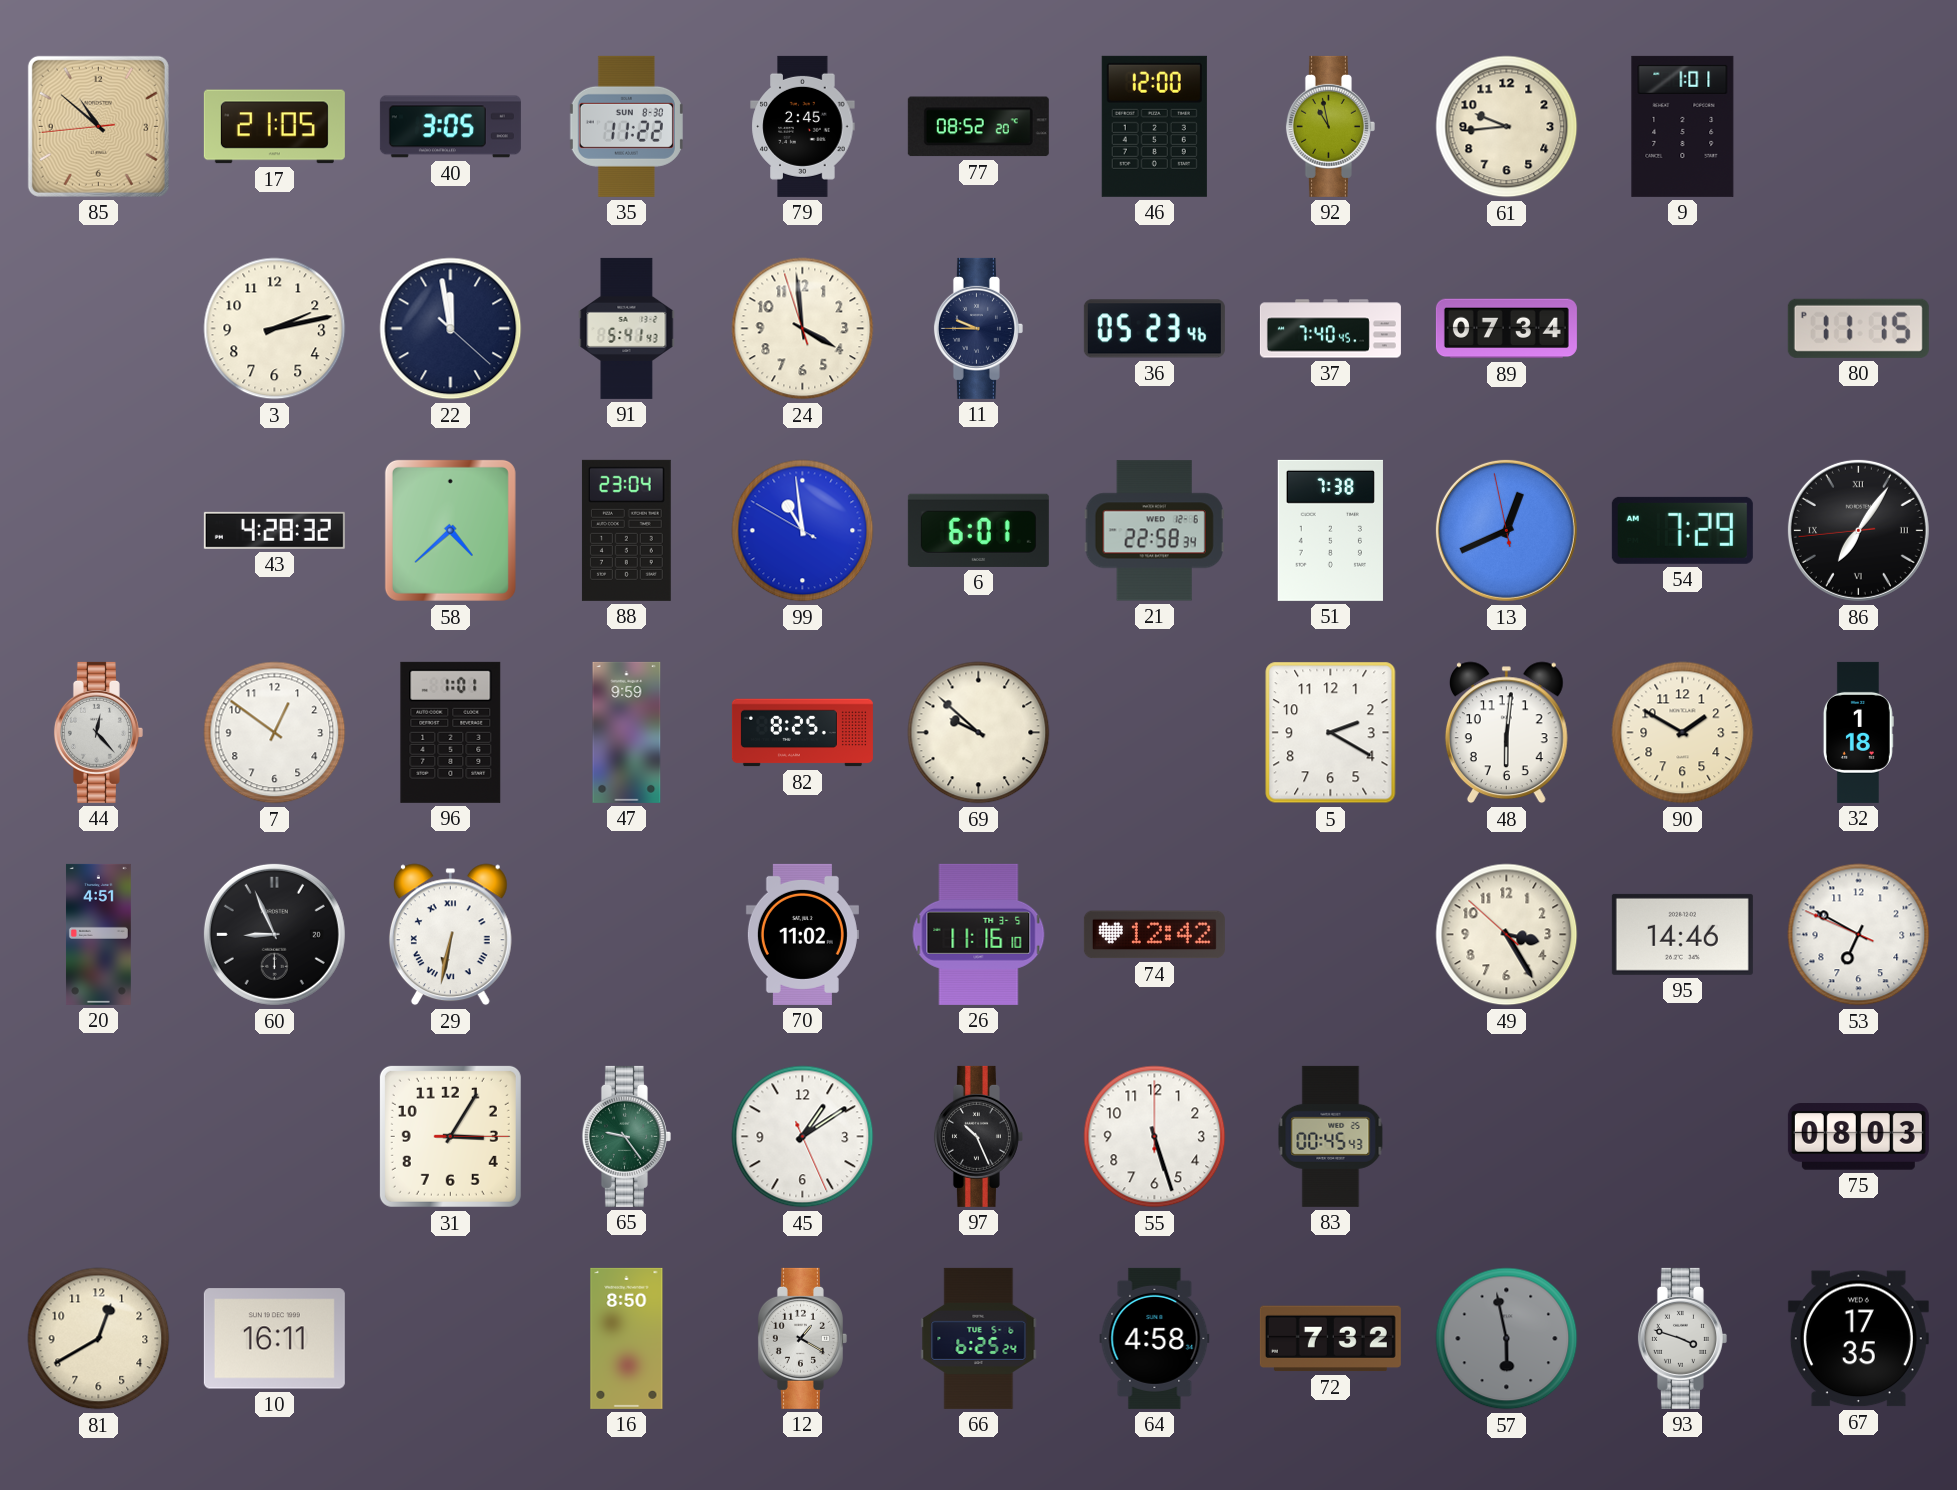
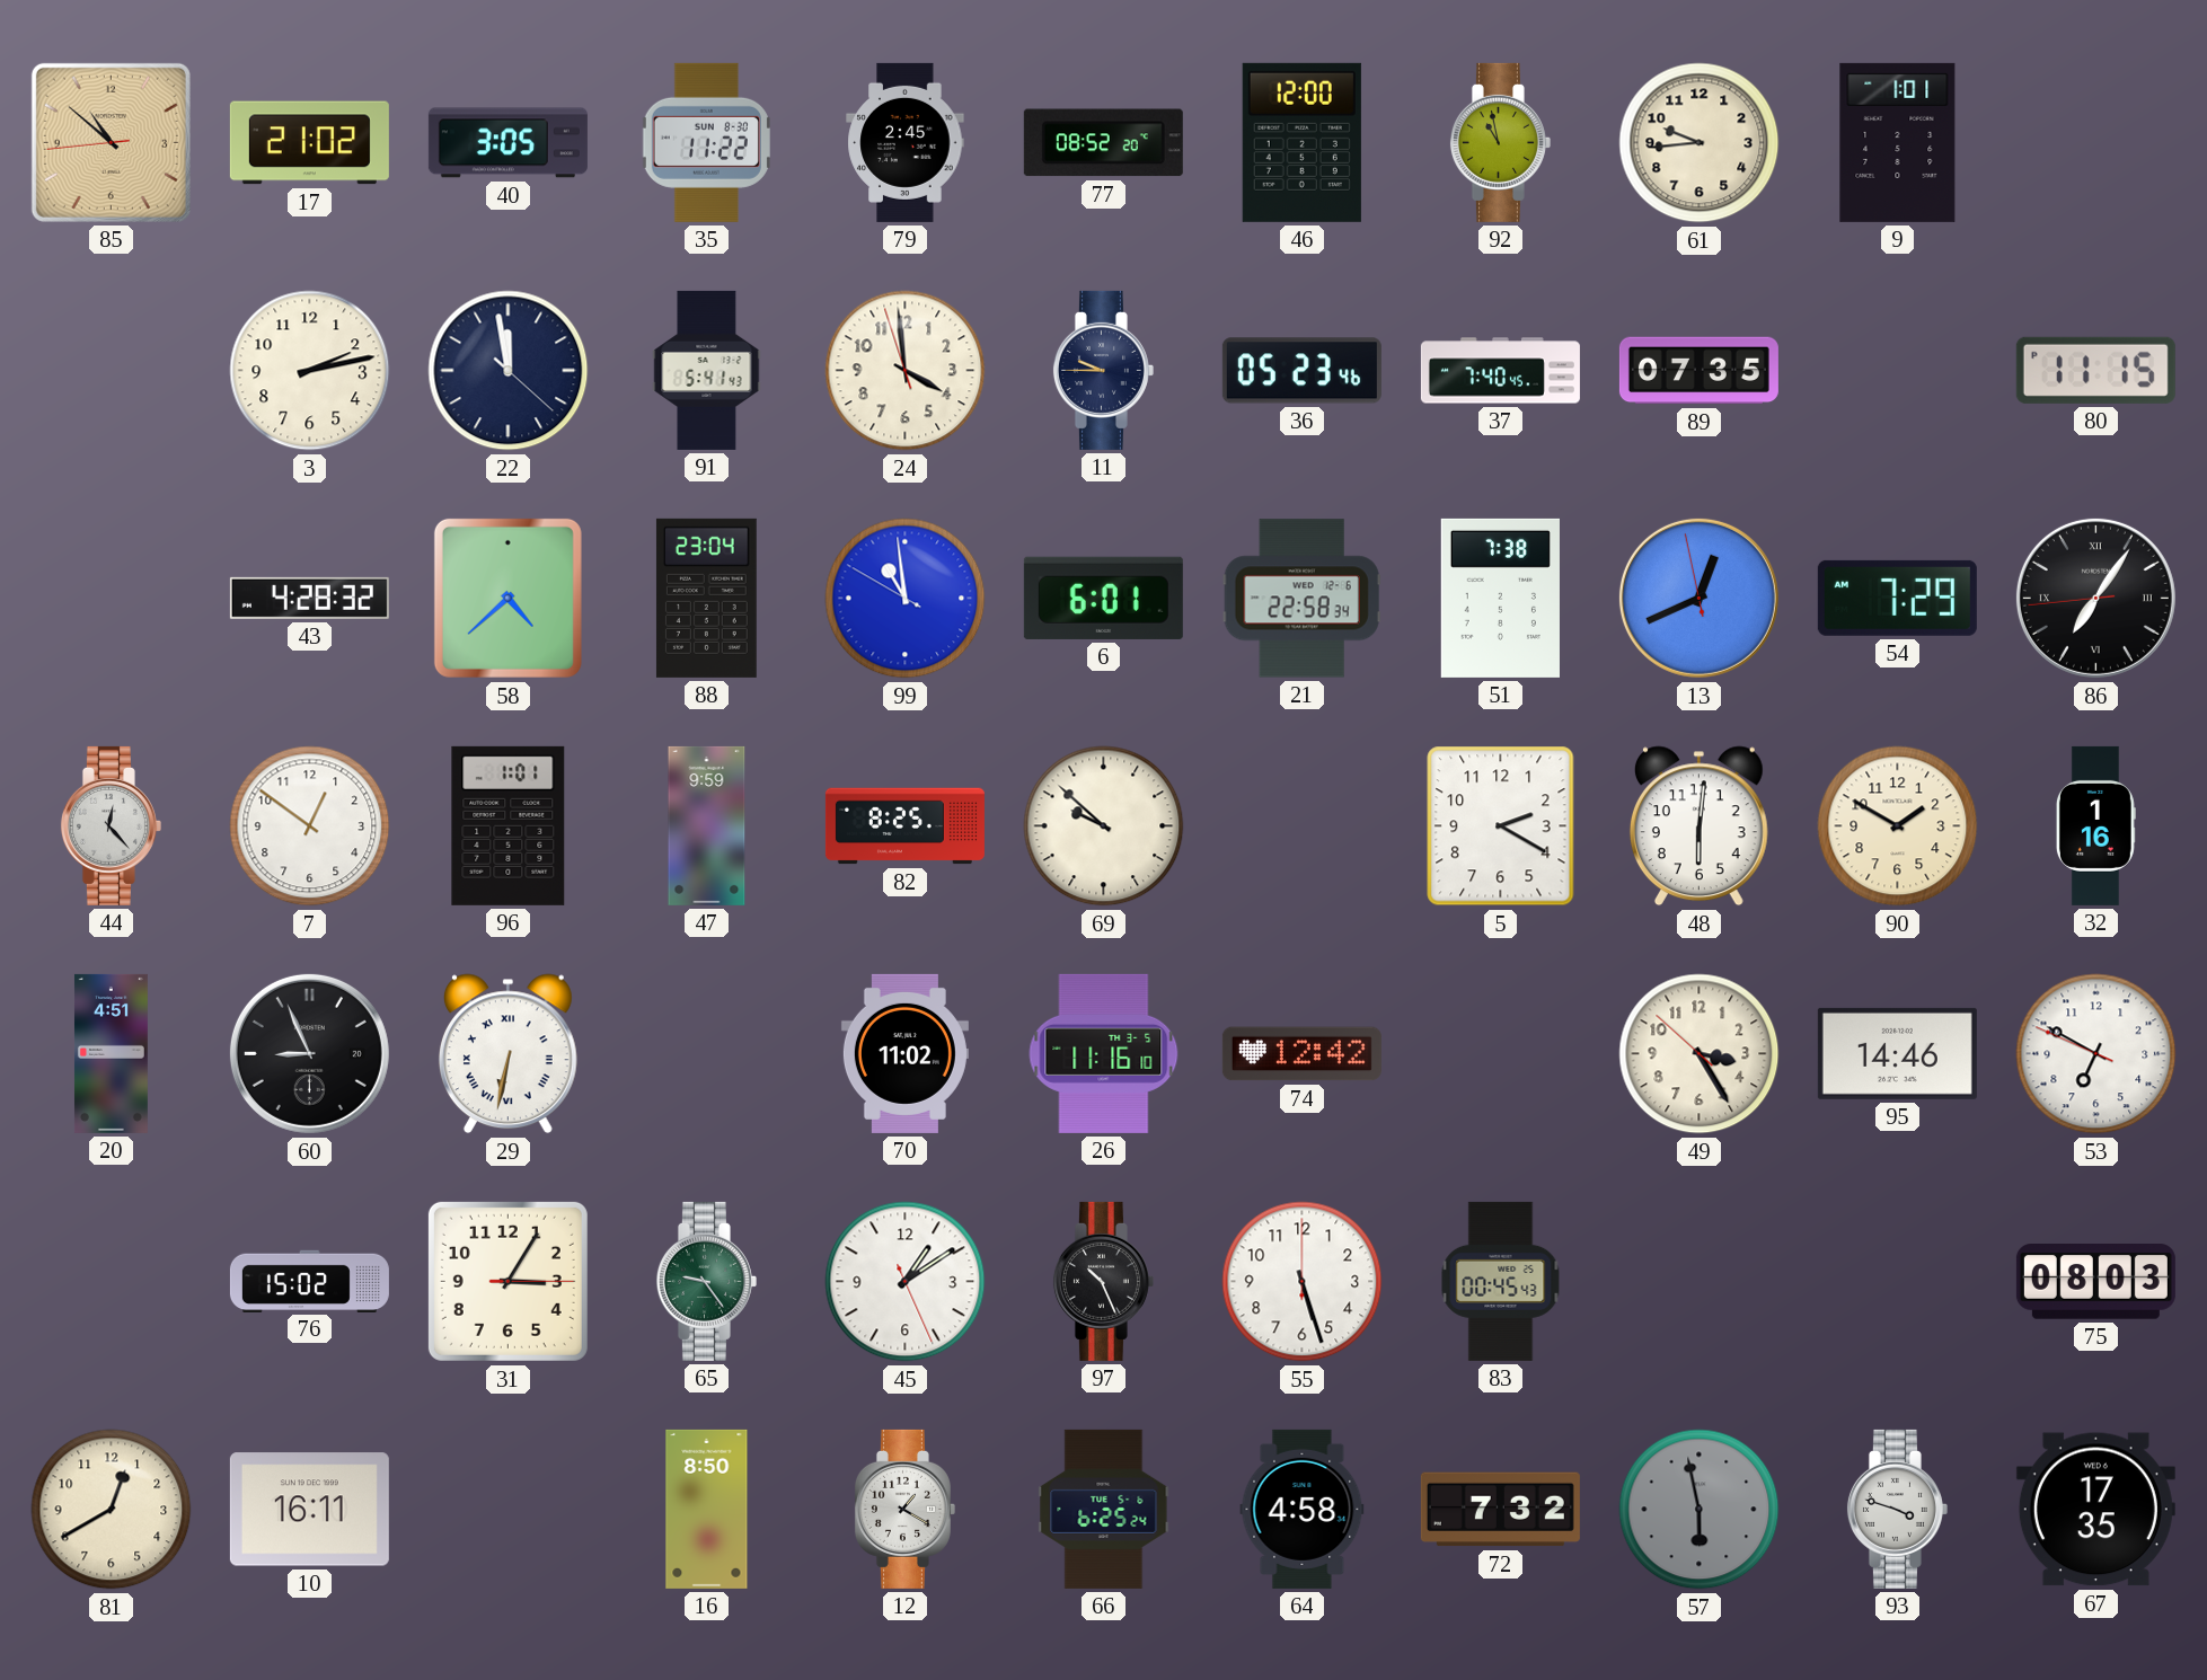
17: 21:05 -> 21:02
89: 07:34 -> 07:35
32: 1:18 -> 1:16
76: none -> 15:02
